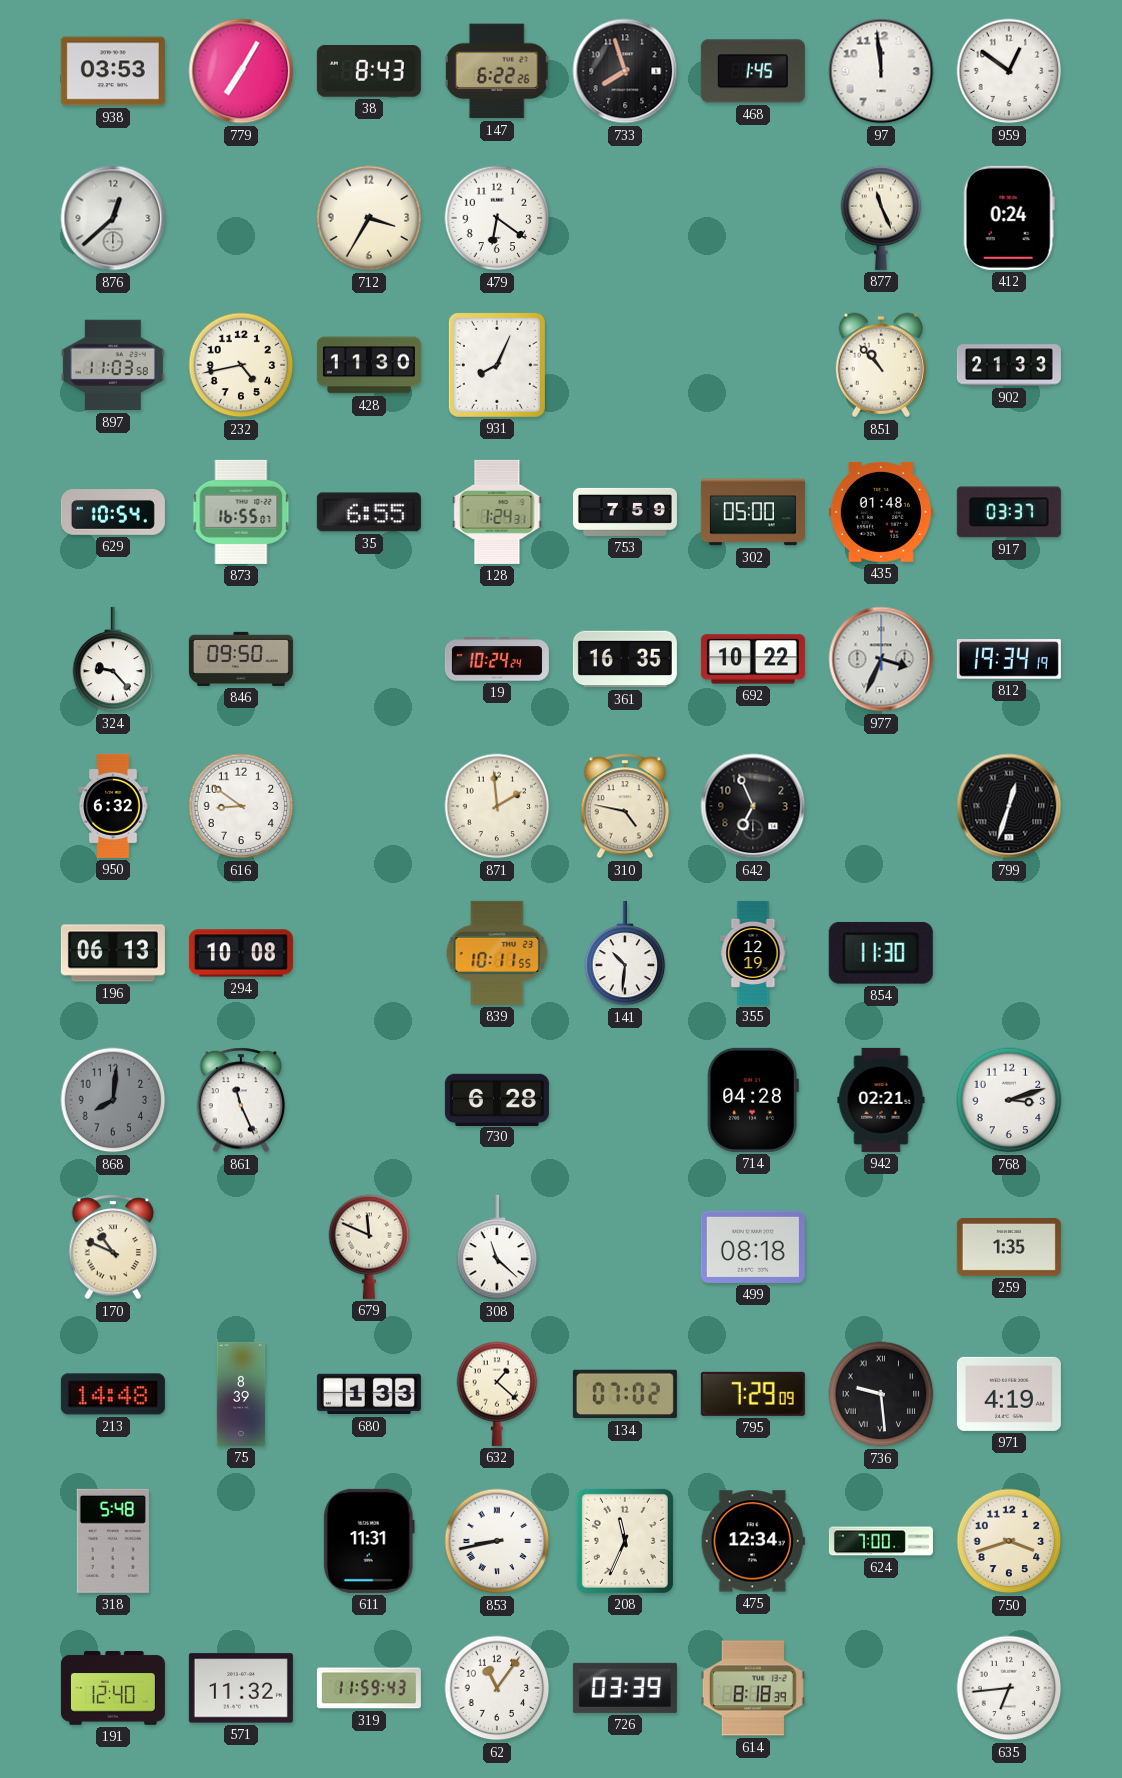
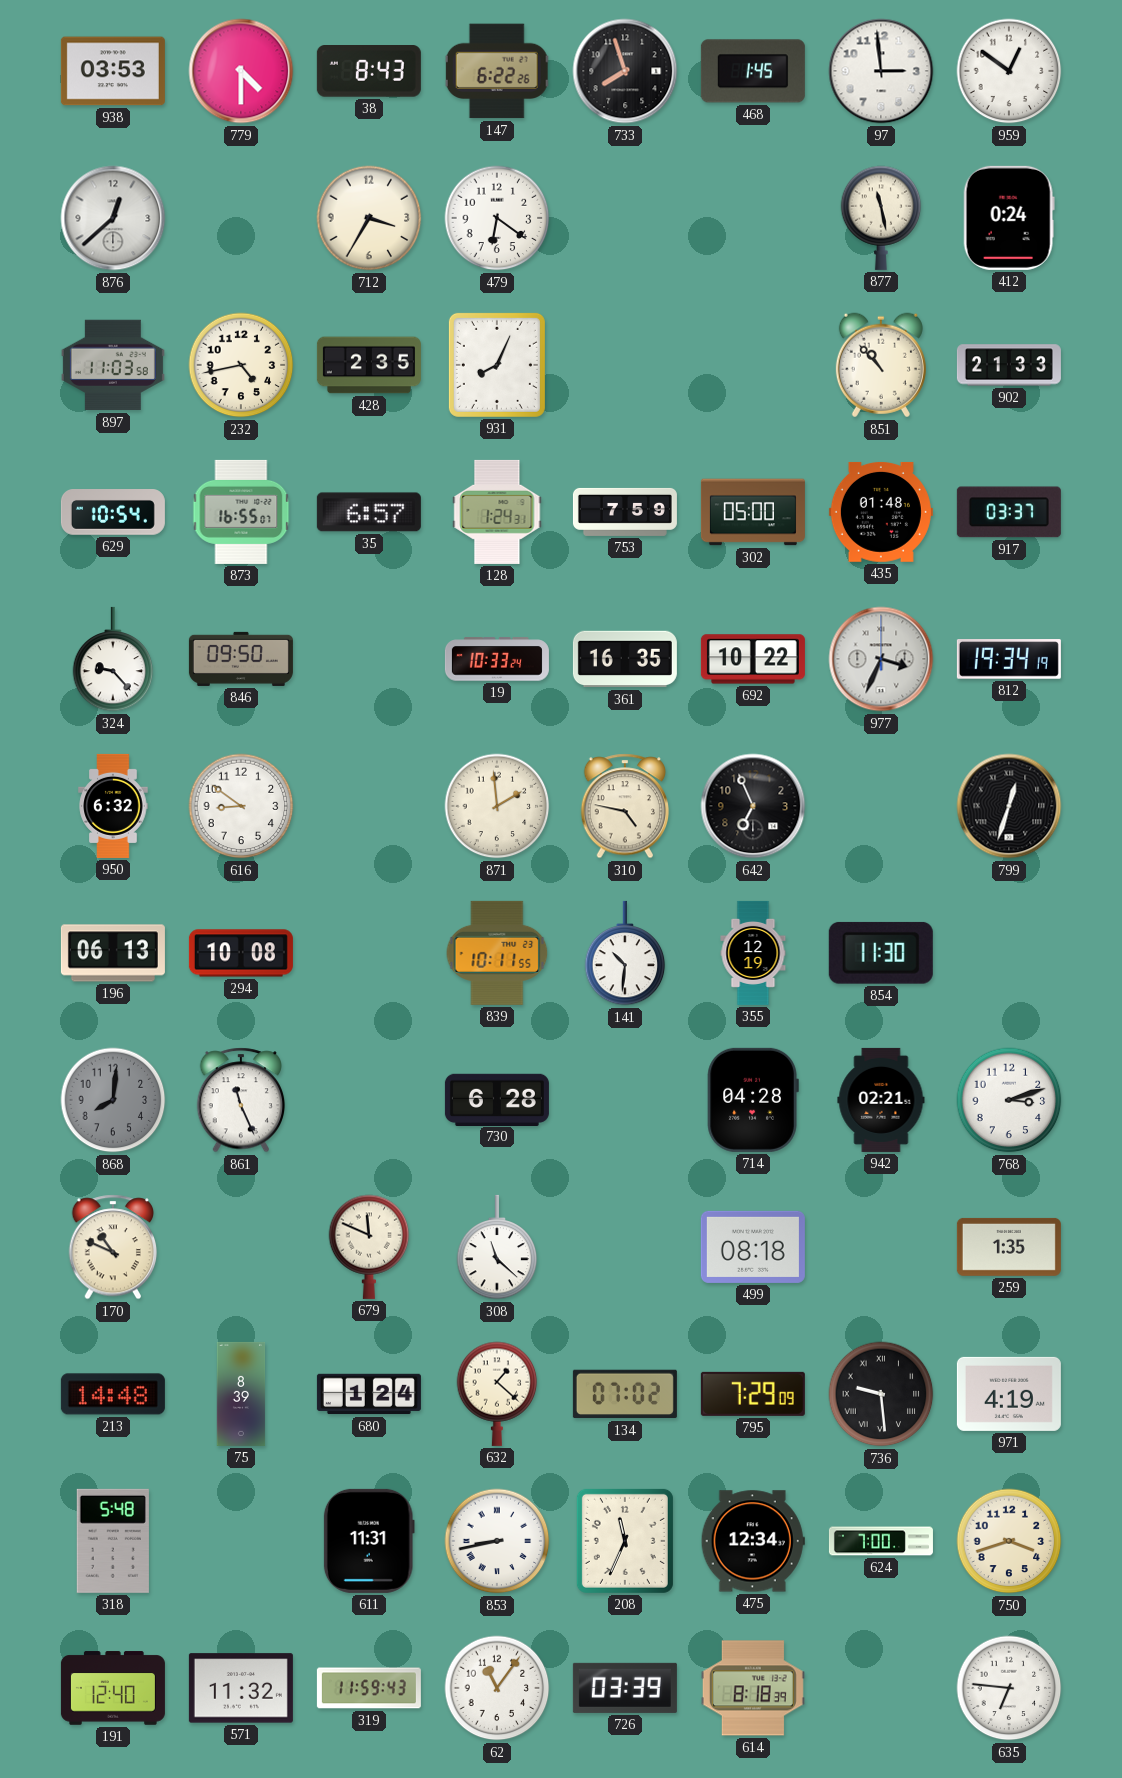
779: 7:05 -> 4:30
97: 11:59 -> 2:59
877: 11:26 -> 11:28
428: 11:30 -> 2:35
35: 6:55 -> 6:57
19: 10:24 -> 10:33
680: 1:33 -> 1:24
635: 6:44 -> 6:46
